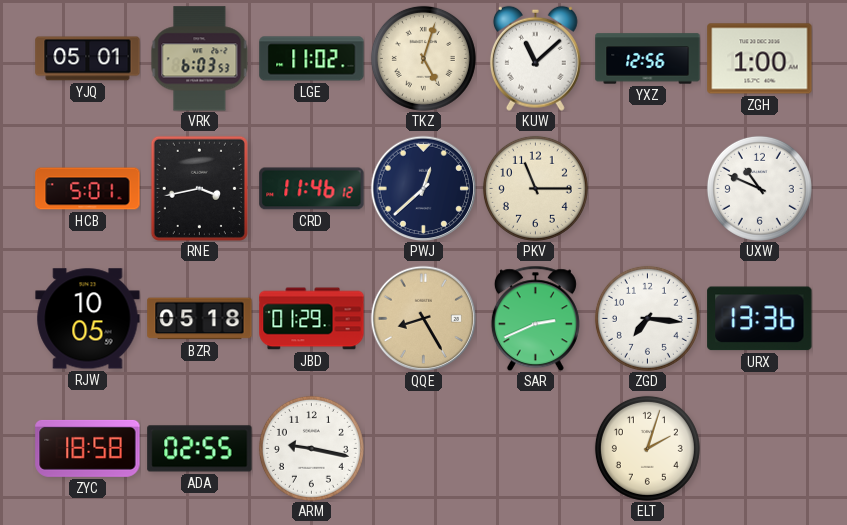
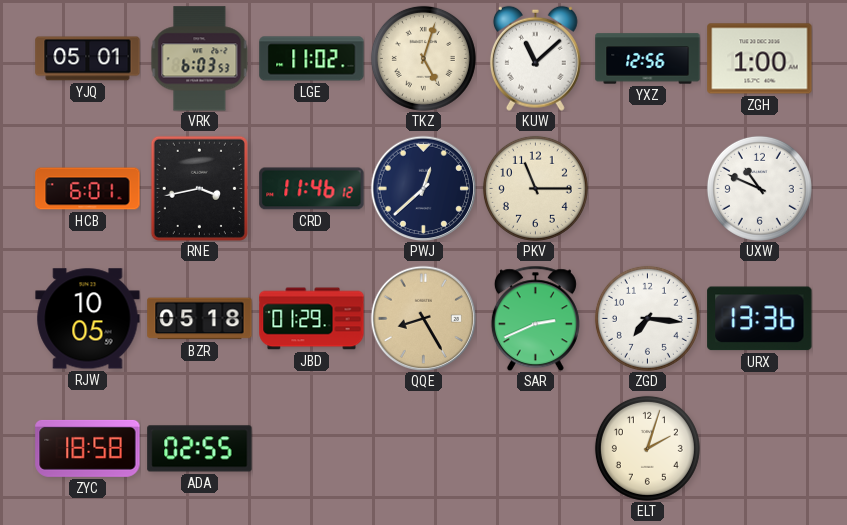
HCB: 5:01 -> 6:01
ARM: 9:17 -> none
